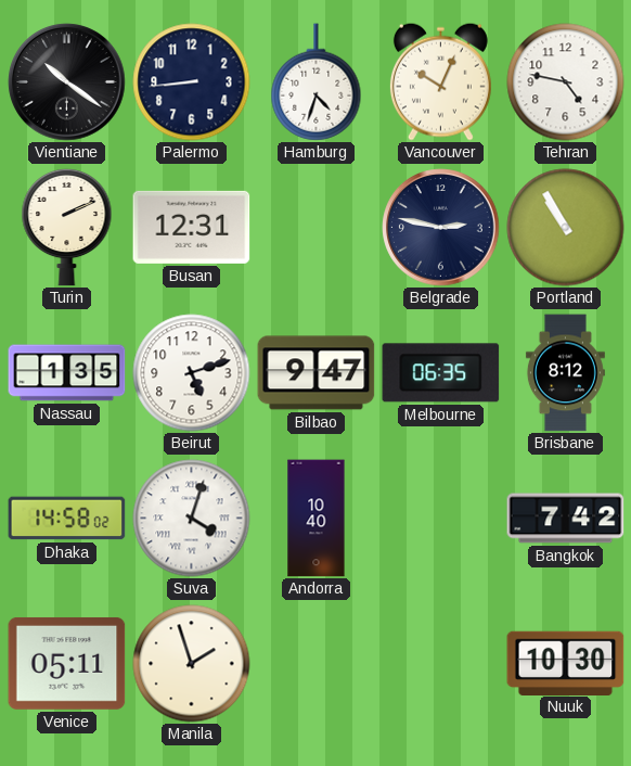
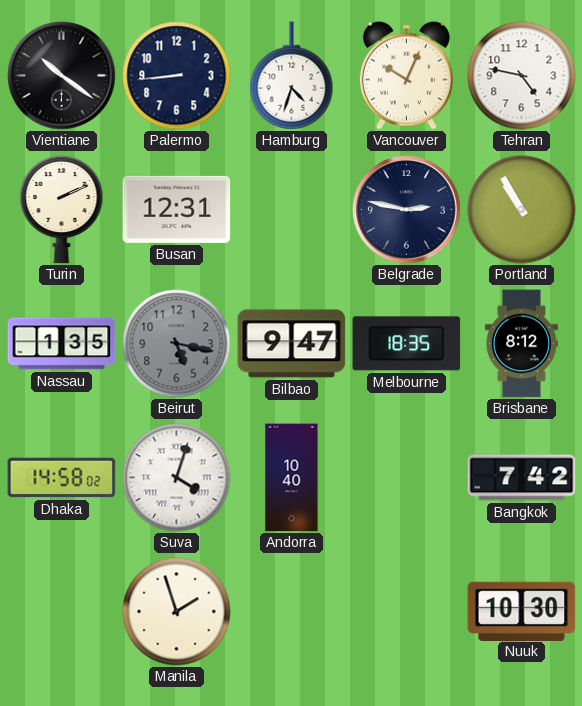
Beirut: 5:12 -> 5:17
Beirut dial: white -> grey
Melbourne: 06:35 -> 18:35
Venice: 05:11 -> none
